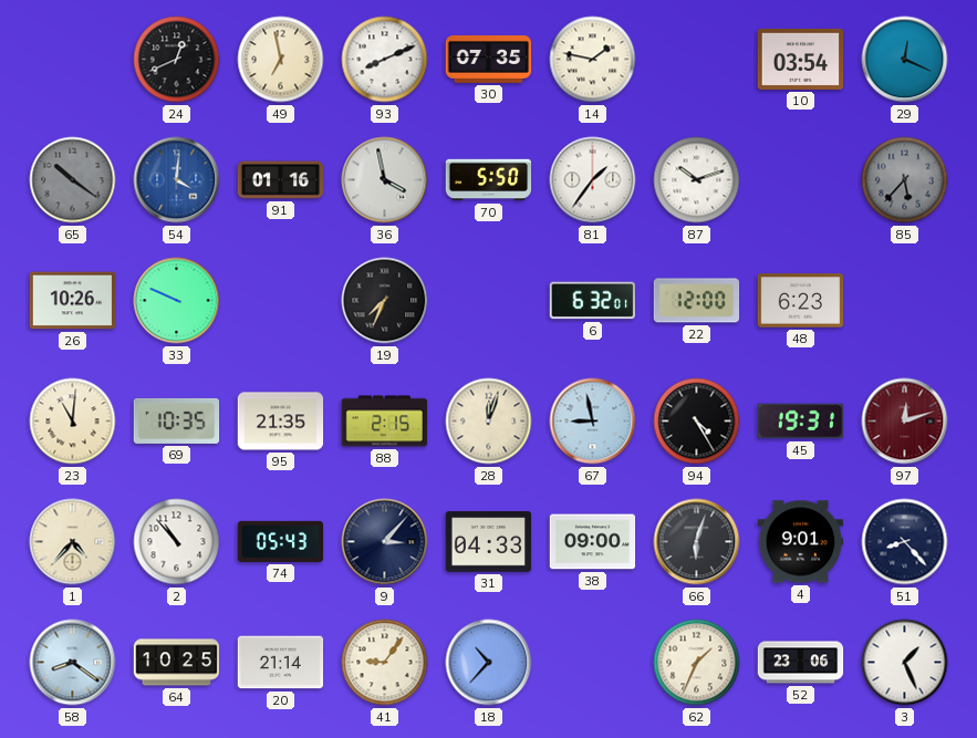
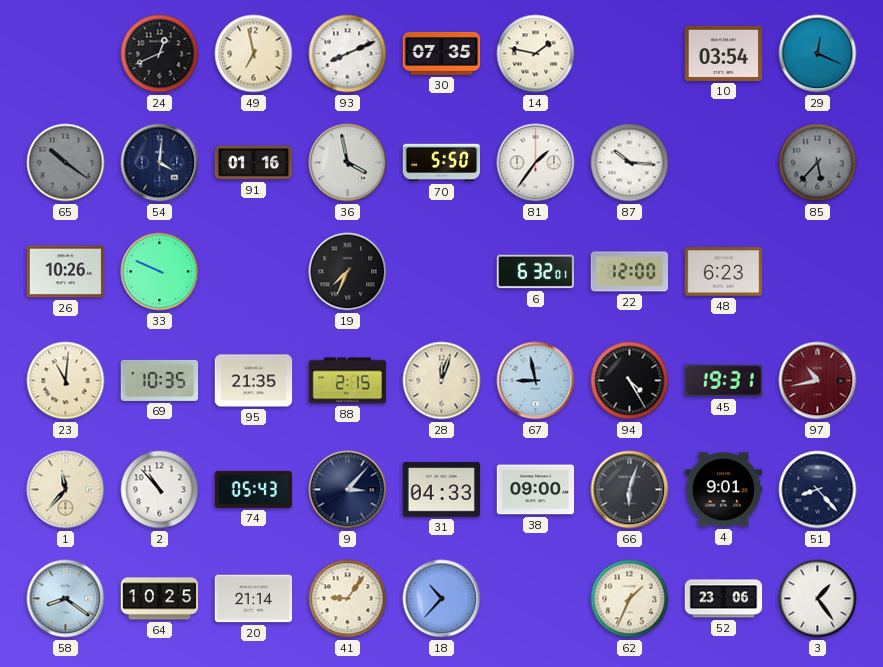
54 dial: blue -> navy
87: 10:12 -> 10:16
97: 12:12 -> 10:43
1: 4:37 -> 11:37
3: 1:26 -> 1:24
